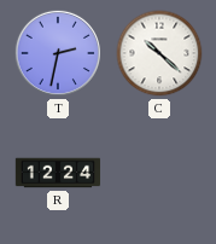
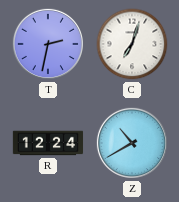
C: 10:22 -> 7:03
Z: none -> 10:40
